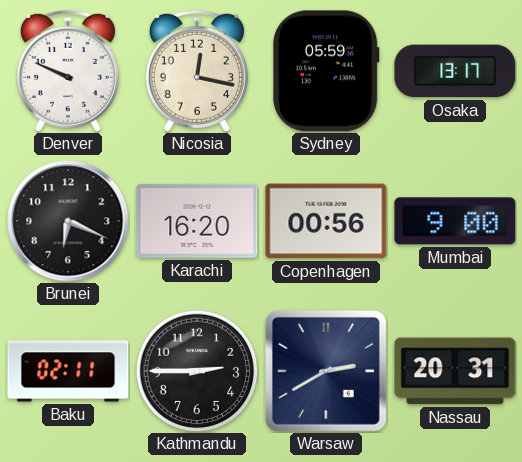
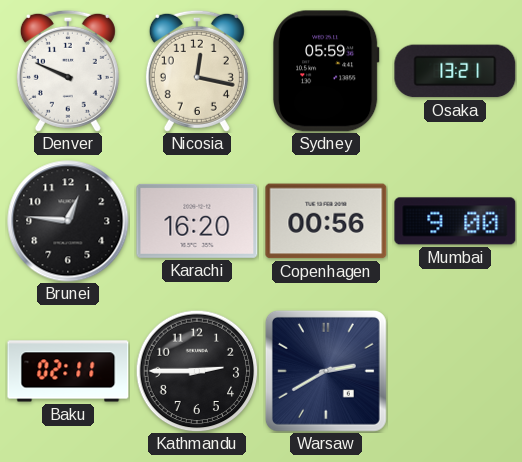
Osaka: 13:17 -> 13:21
Brunei: 6:19 -> 12:46
Nassau: 20:31 -> none
